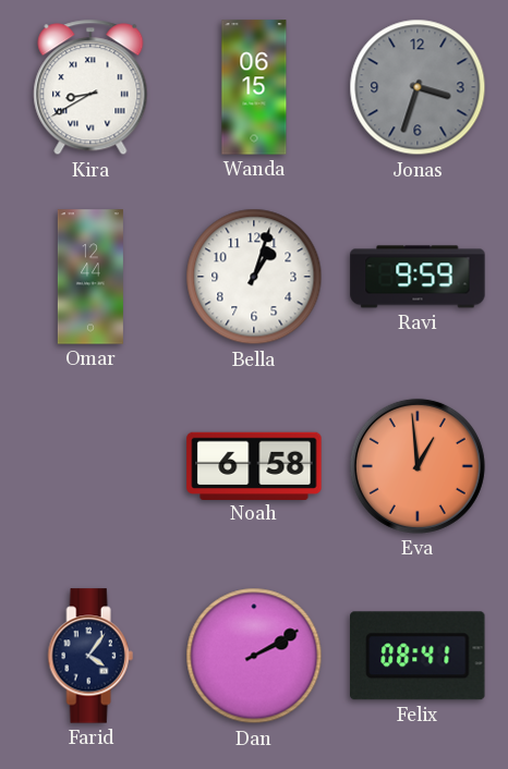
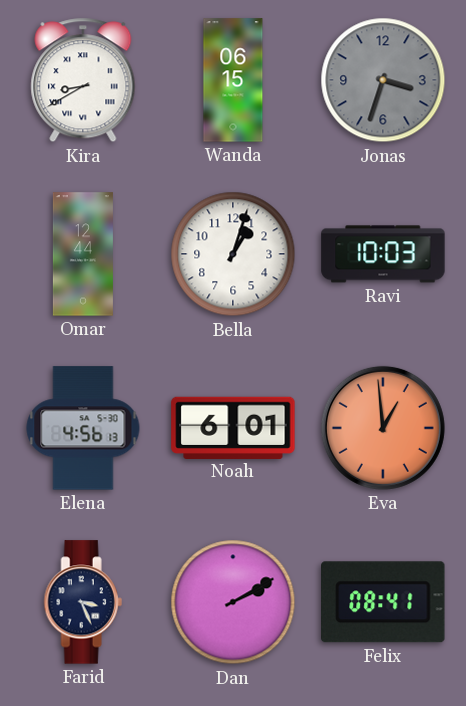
Ravi: 9:59 -> 10:03
Elena: none -> 4:56
Noah: 6:58 -> 6:01
Farid: 4:06 -> 3:26
